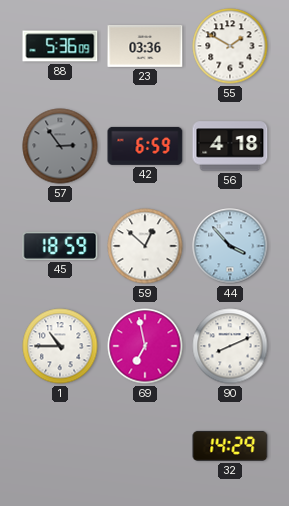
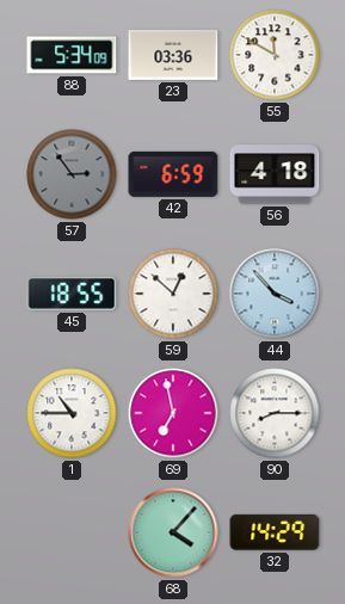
88: 5:36 -> 5:34
55: 1:50 -> 11:50
45: 18:59 -> 18:55
90: 8:11 -> 8:15
68: none -> 4:07
